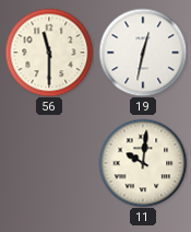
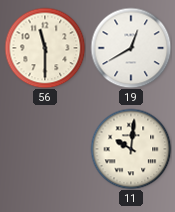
19: 12:32 -> 12:40
